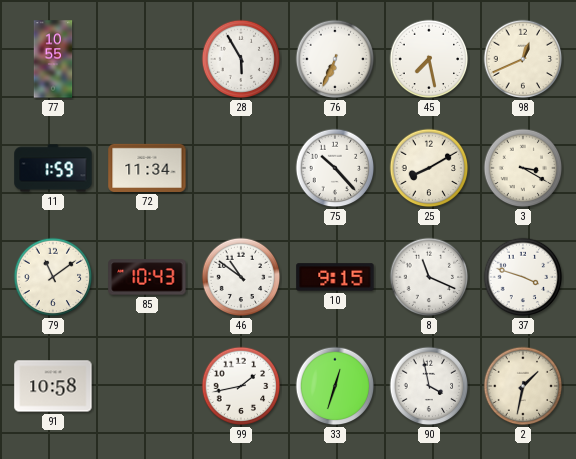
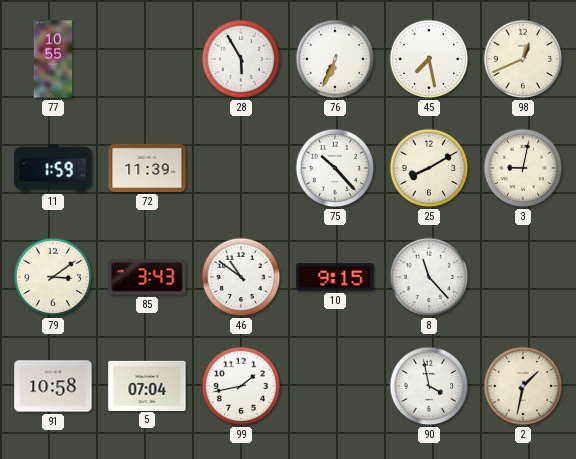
72: 11:34 -> 11:39
3: 3:20 -> 9:02
79: 11:09 -> 3:09
85: 10:43 -> 3:43
8: 11:19 -> 11:23
37: 3:48 -> none
5: none -> 07:04
33: 12:33 -> none
